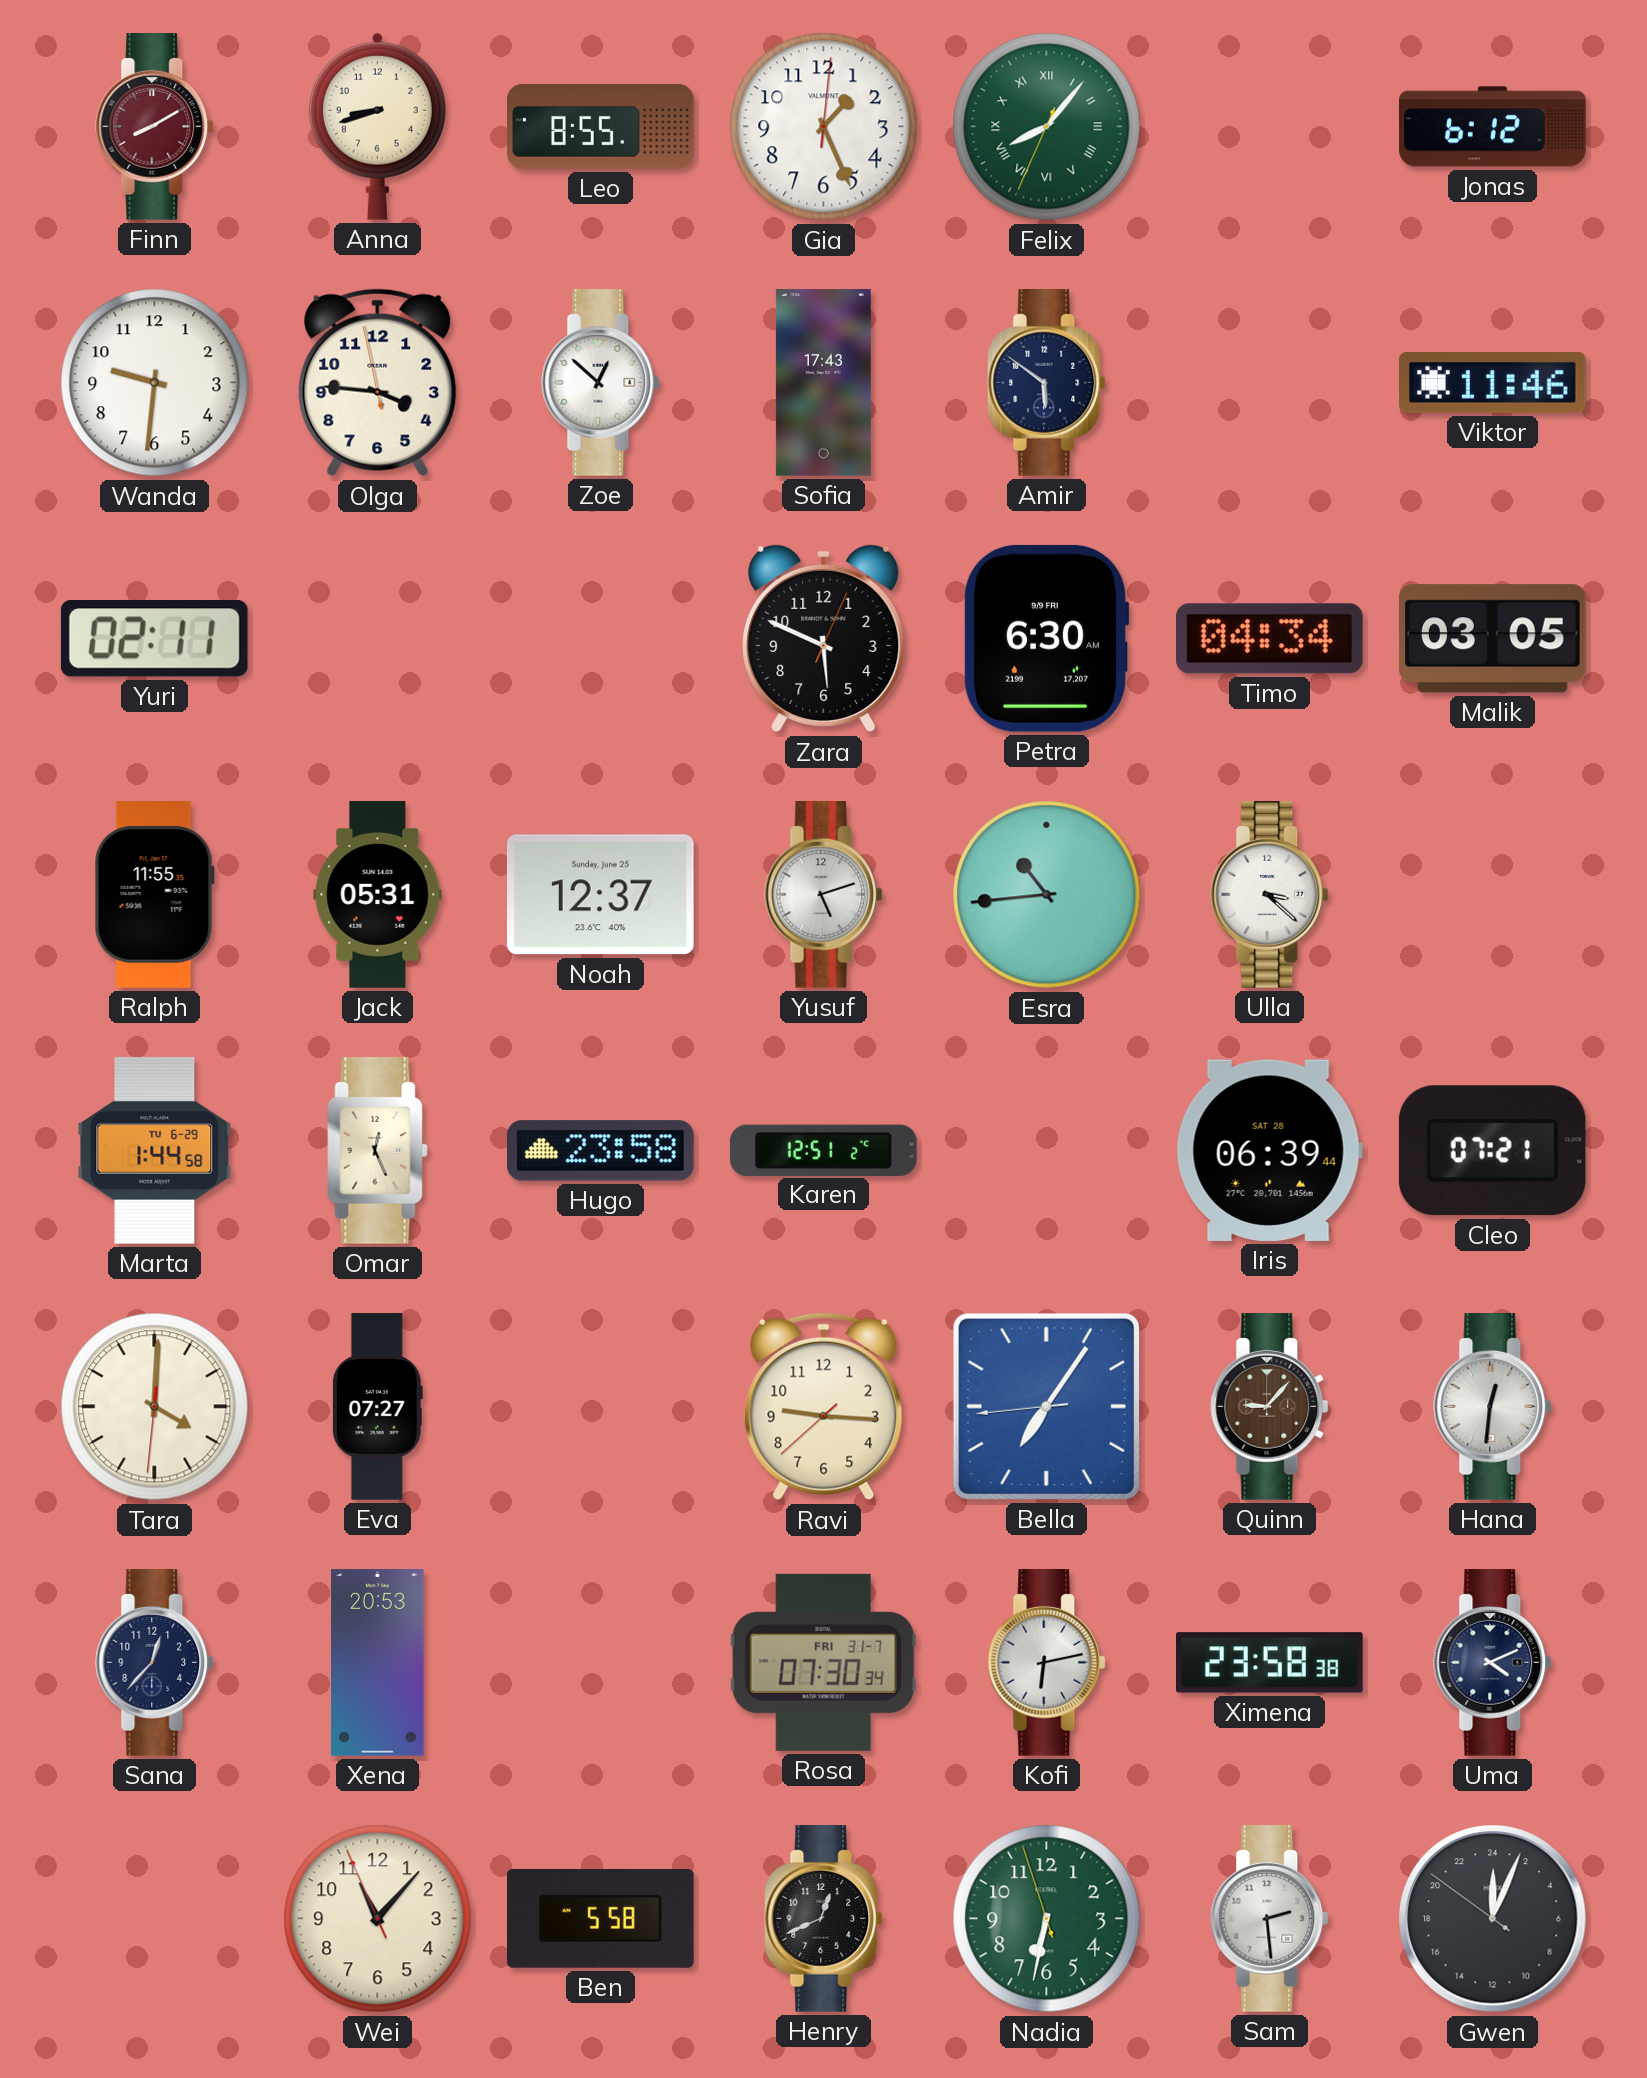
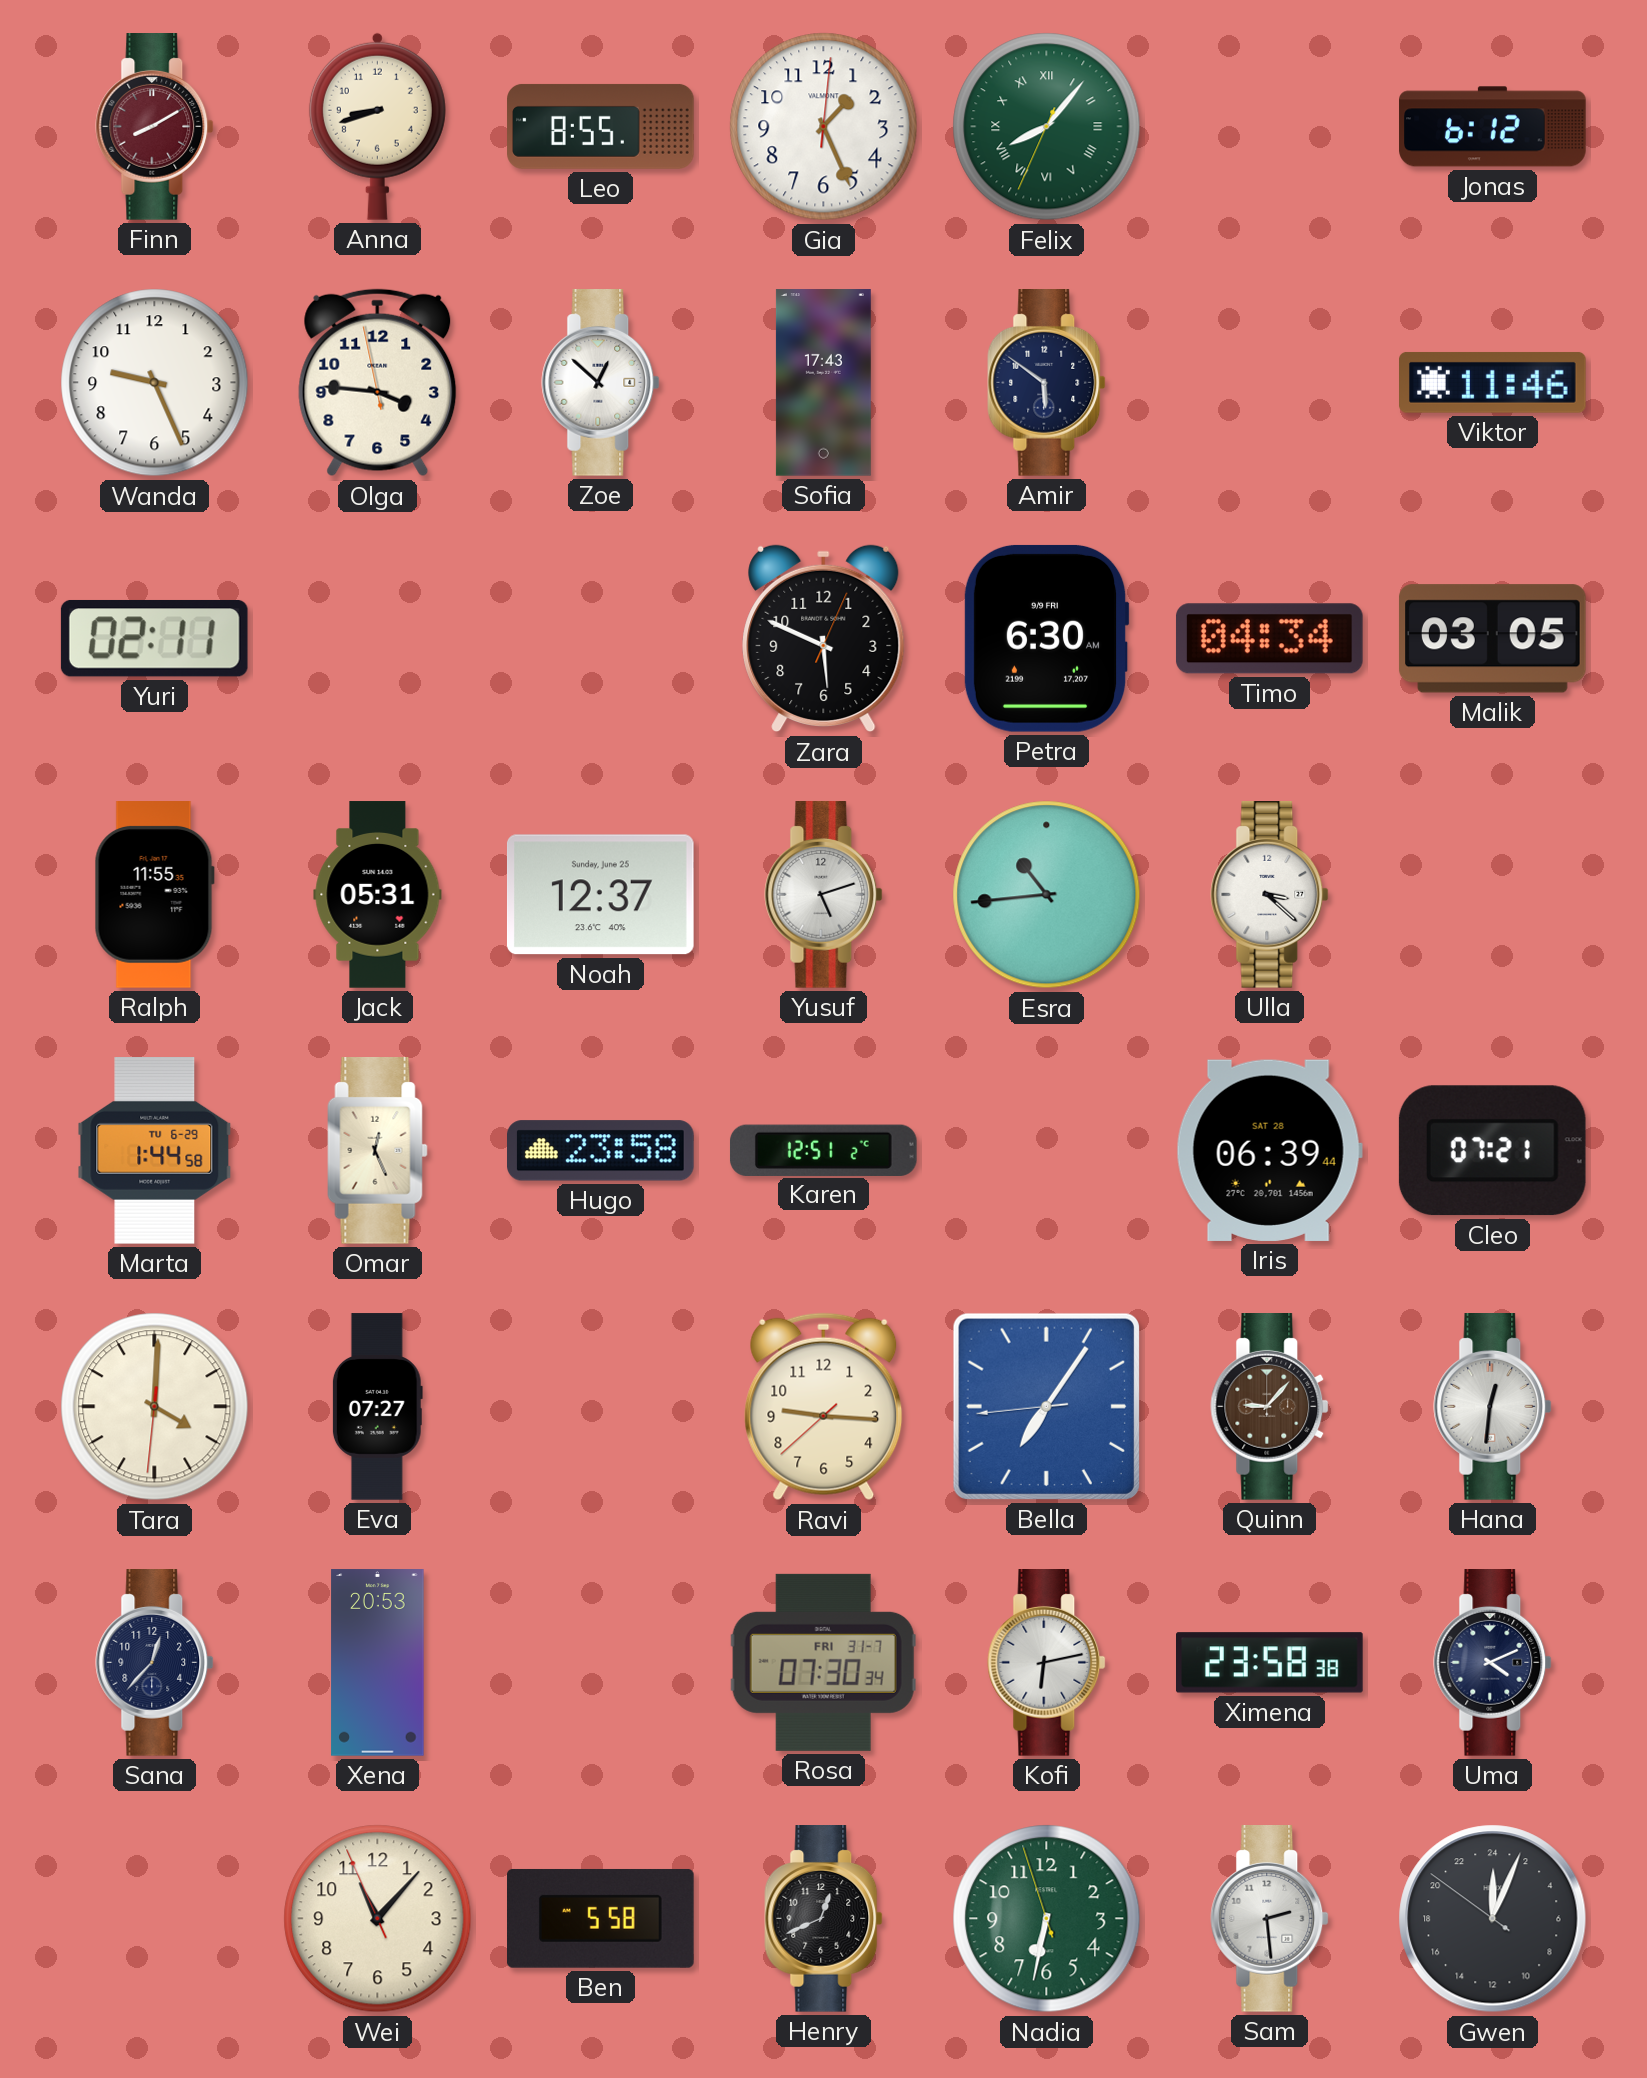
Wanda: 9:31 -> 9:26
